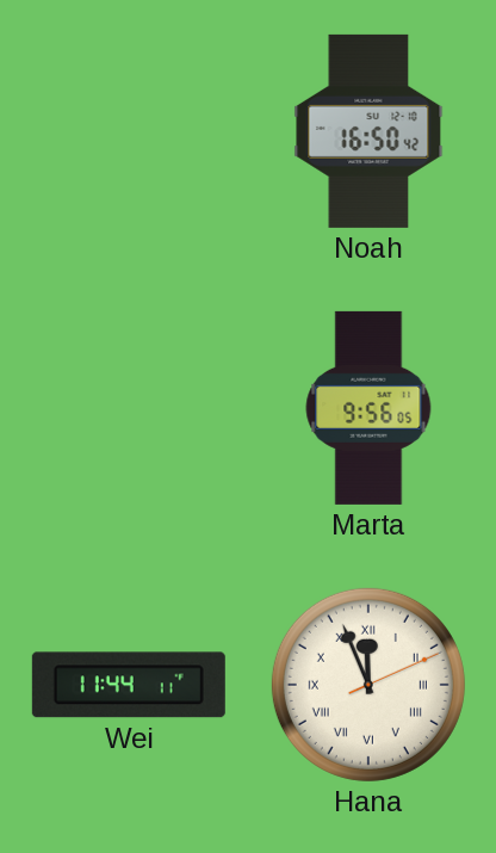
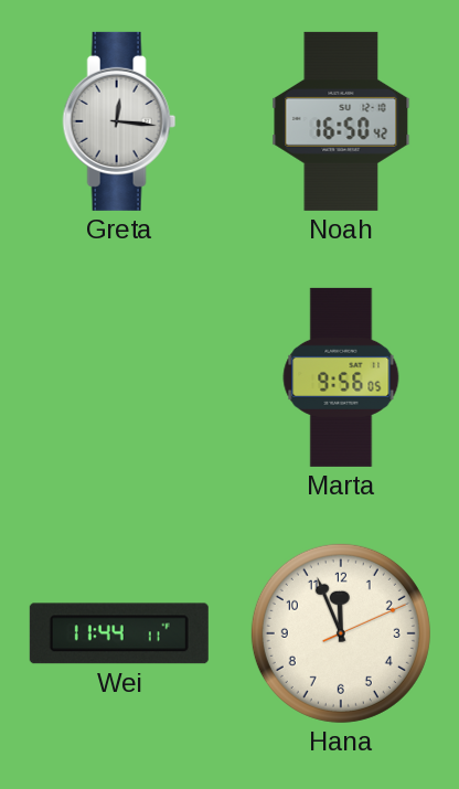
Greta: none -> 12:16
Hana numerals: Roman -> Arabic
